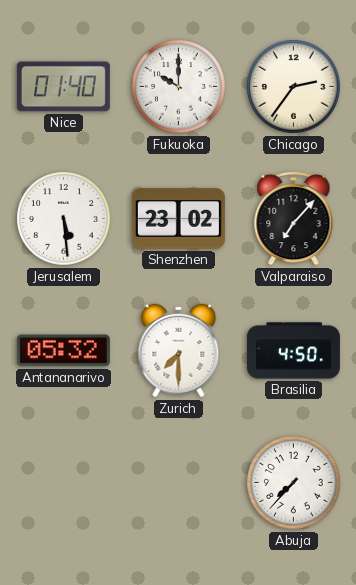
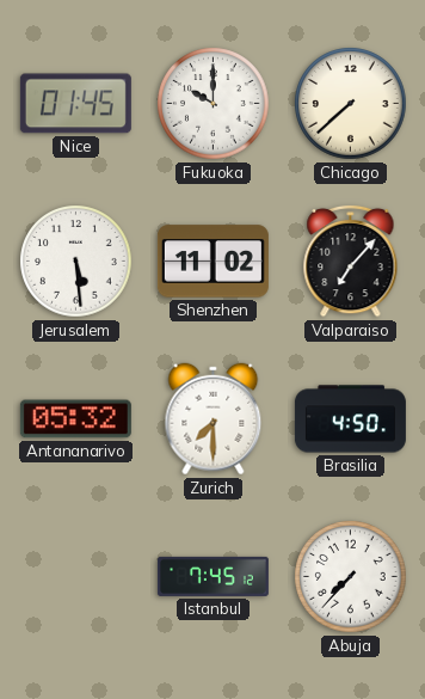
Nice: 01:40 -> 01:45
Chicago: 2:36 -> 7:38
Shenzhen: 23:02 -> 11:02
Istanbul: none -> 7:45
